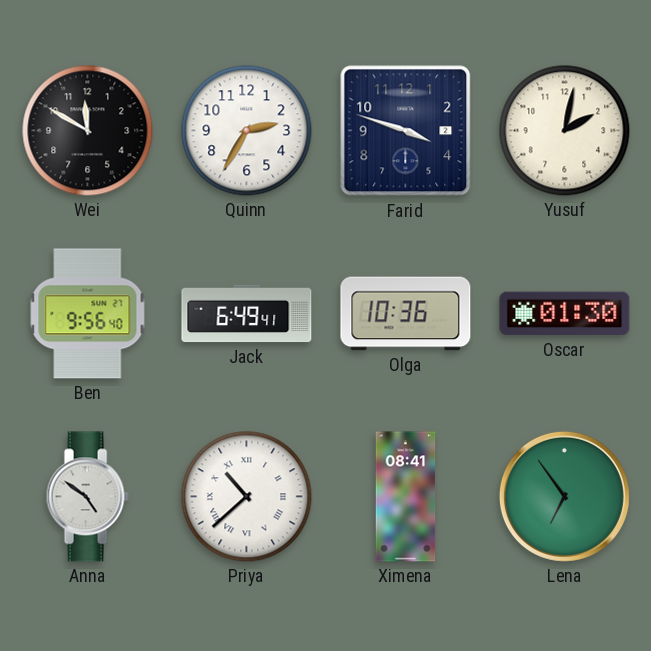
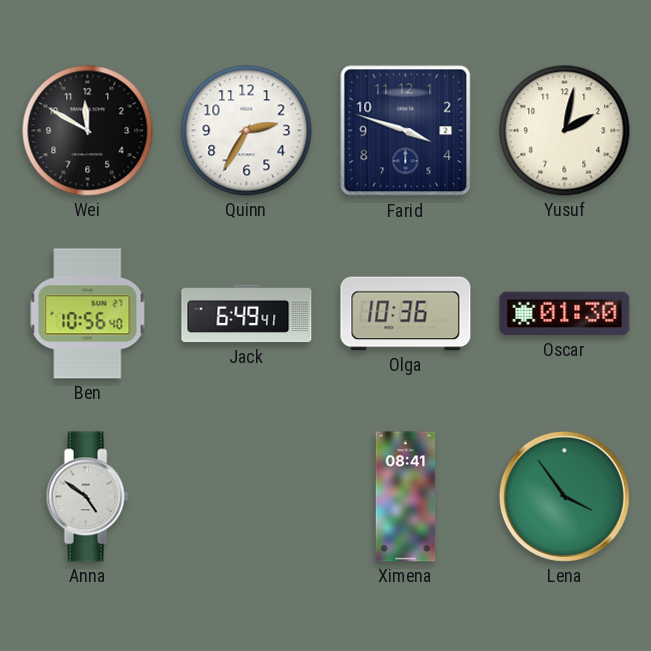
Ben: 9:56 -> 10:56
Priya: 10:38 -> none
Lena: 6:54 -> 3:54
